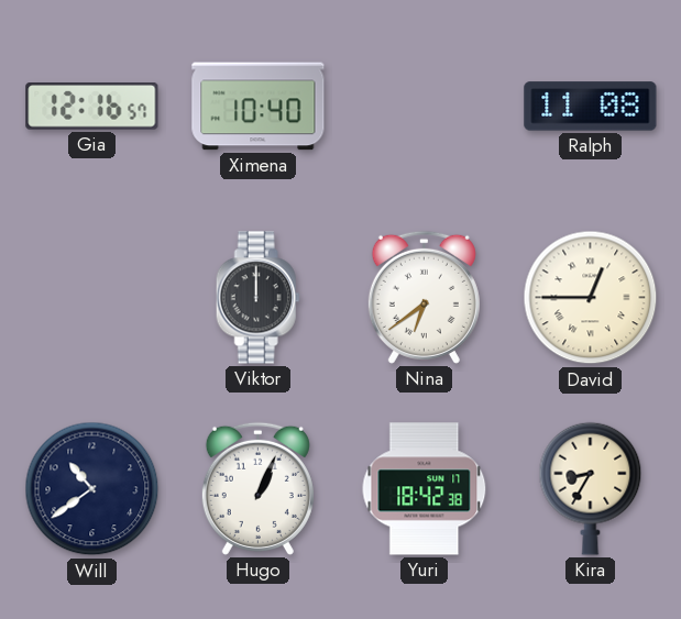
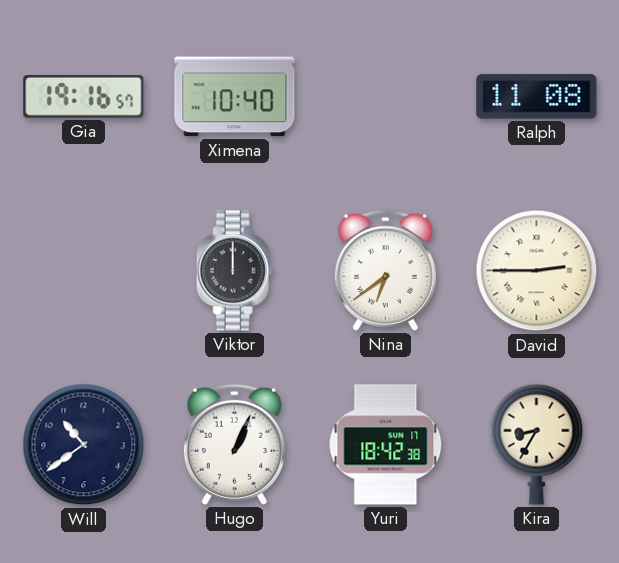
Gia: 12:16 -> 19:16
David: 12:45 -> 2:45
